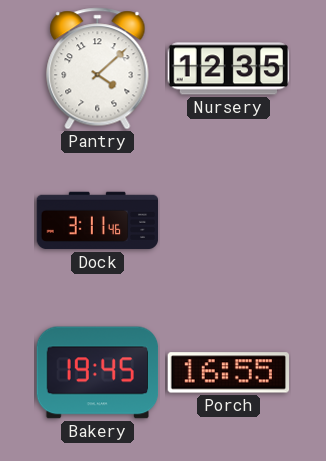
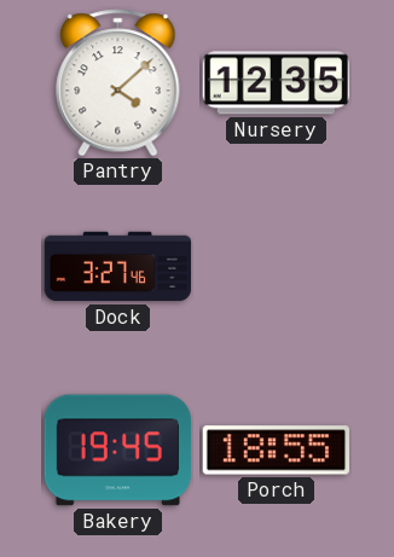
Dock: 3:11 -> 3:27
Porch: 16:55 -> 18:55
